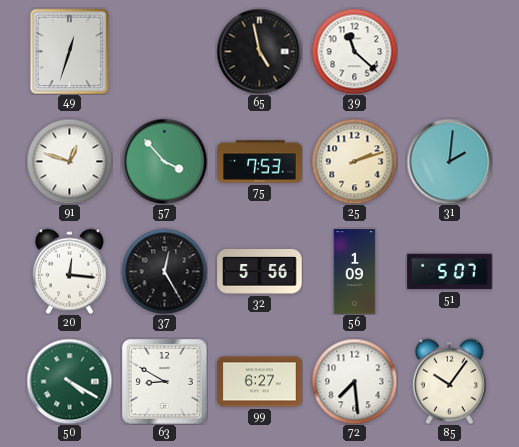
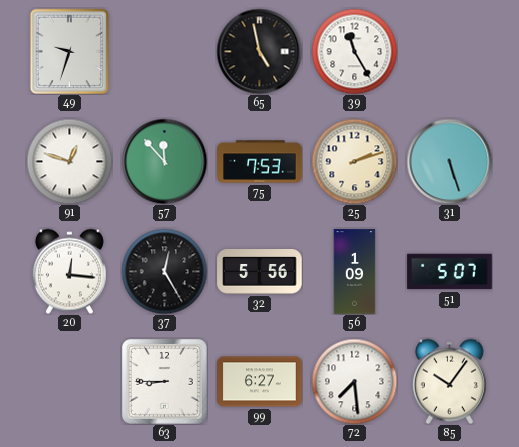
49: 12:33 -> 9:33
39: 11:22 -> 11:25
57: 3:53 -> 11:53
31: 2:01 -> 5:27
50: 4:20 -> none
63: 8:50 -> 8:45
